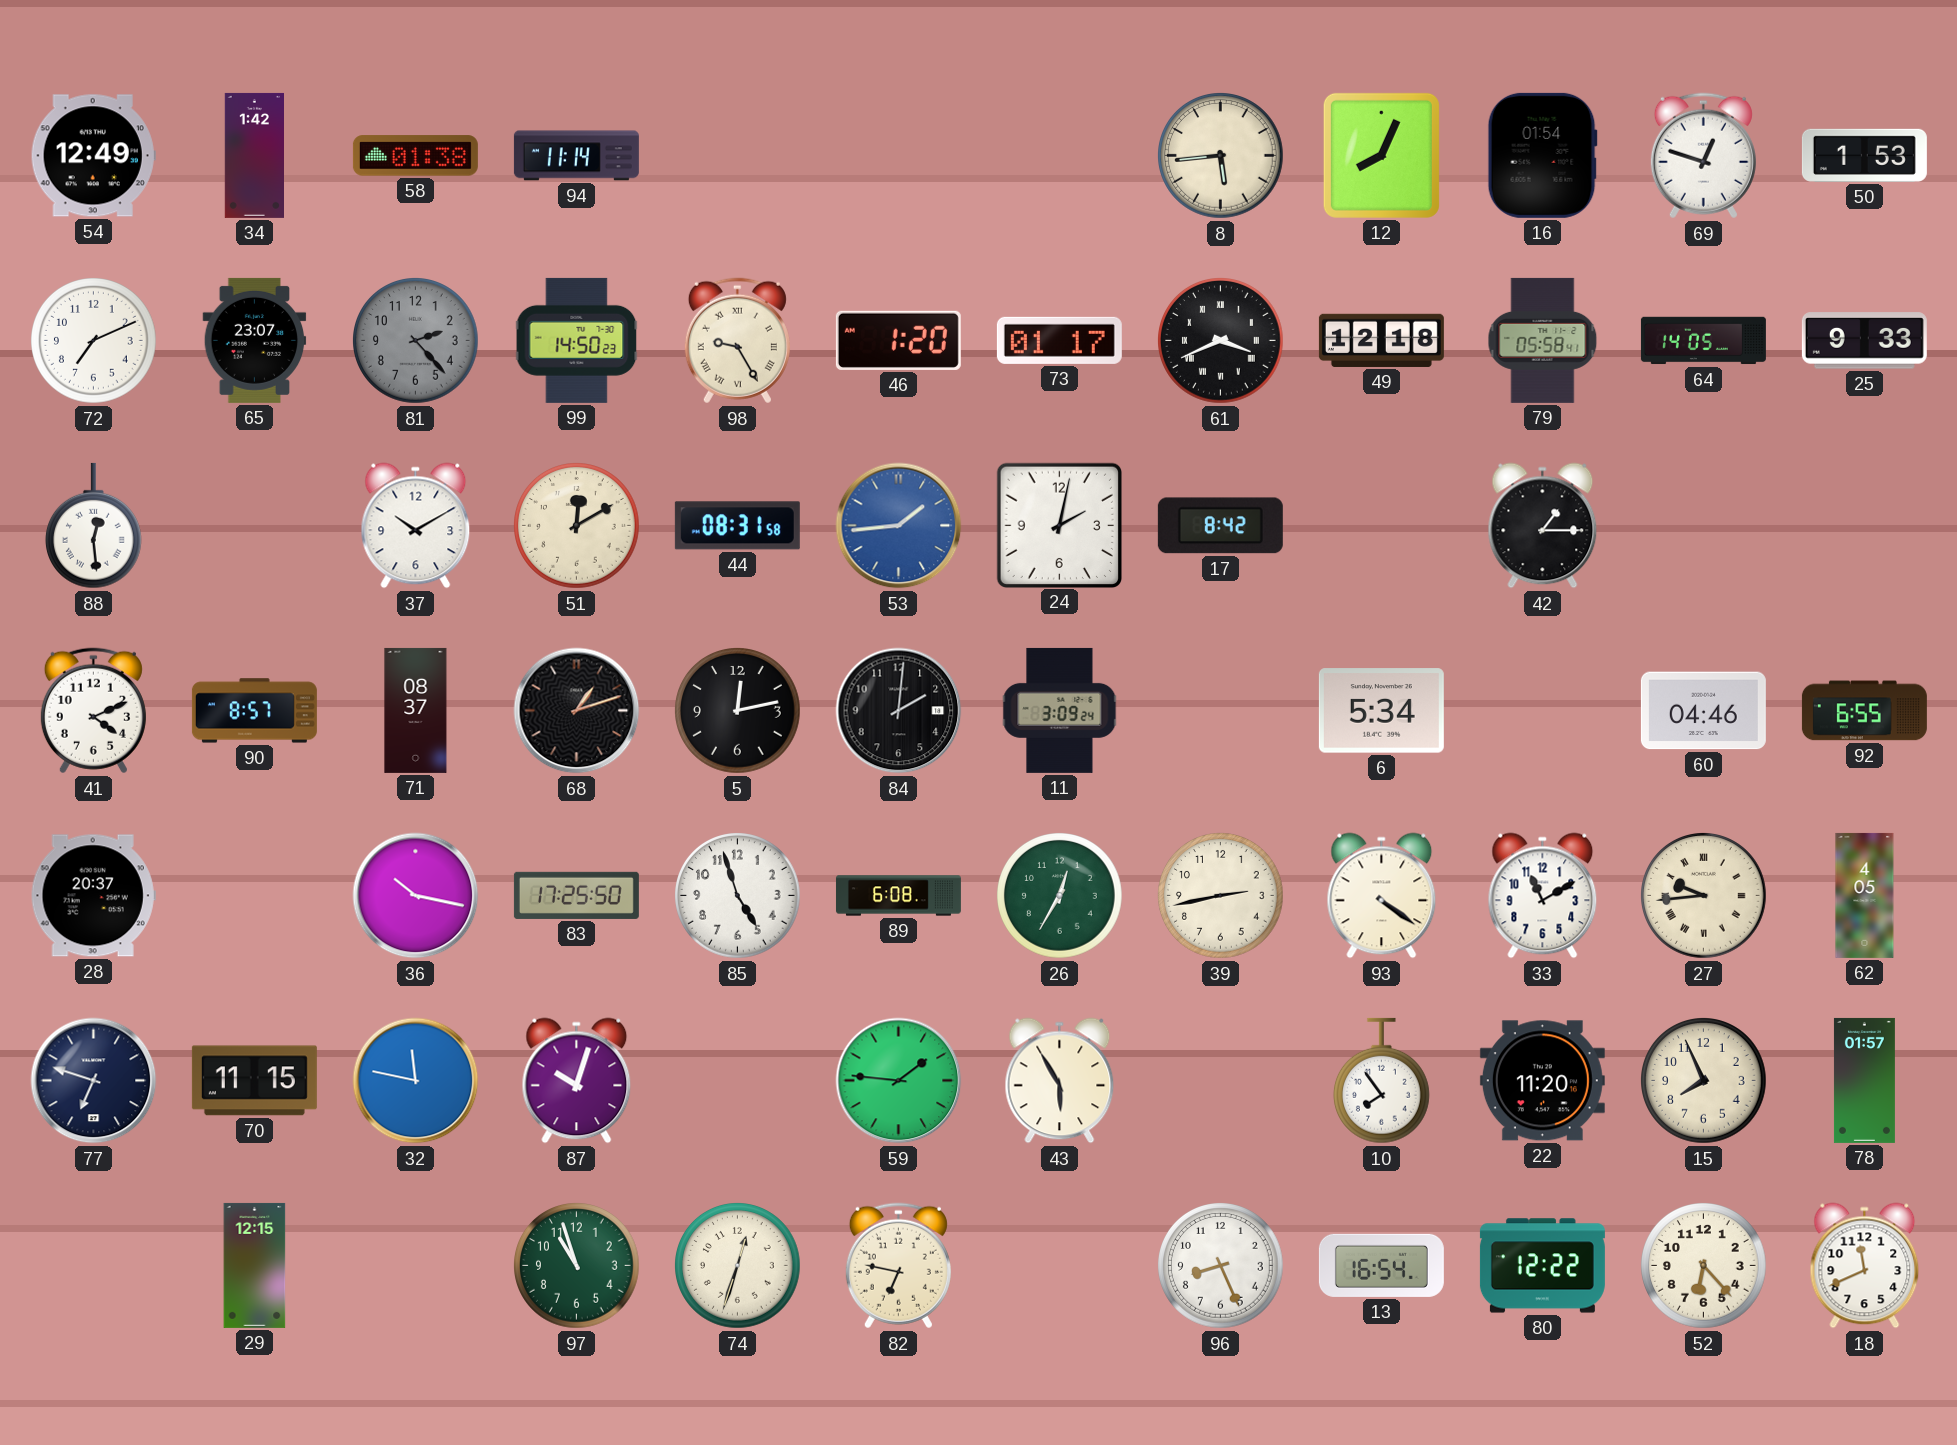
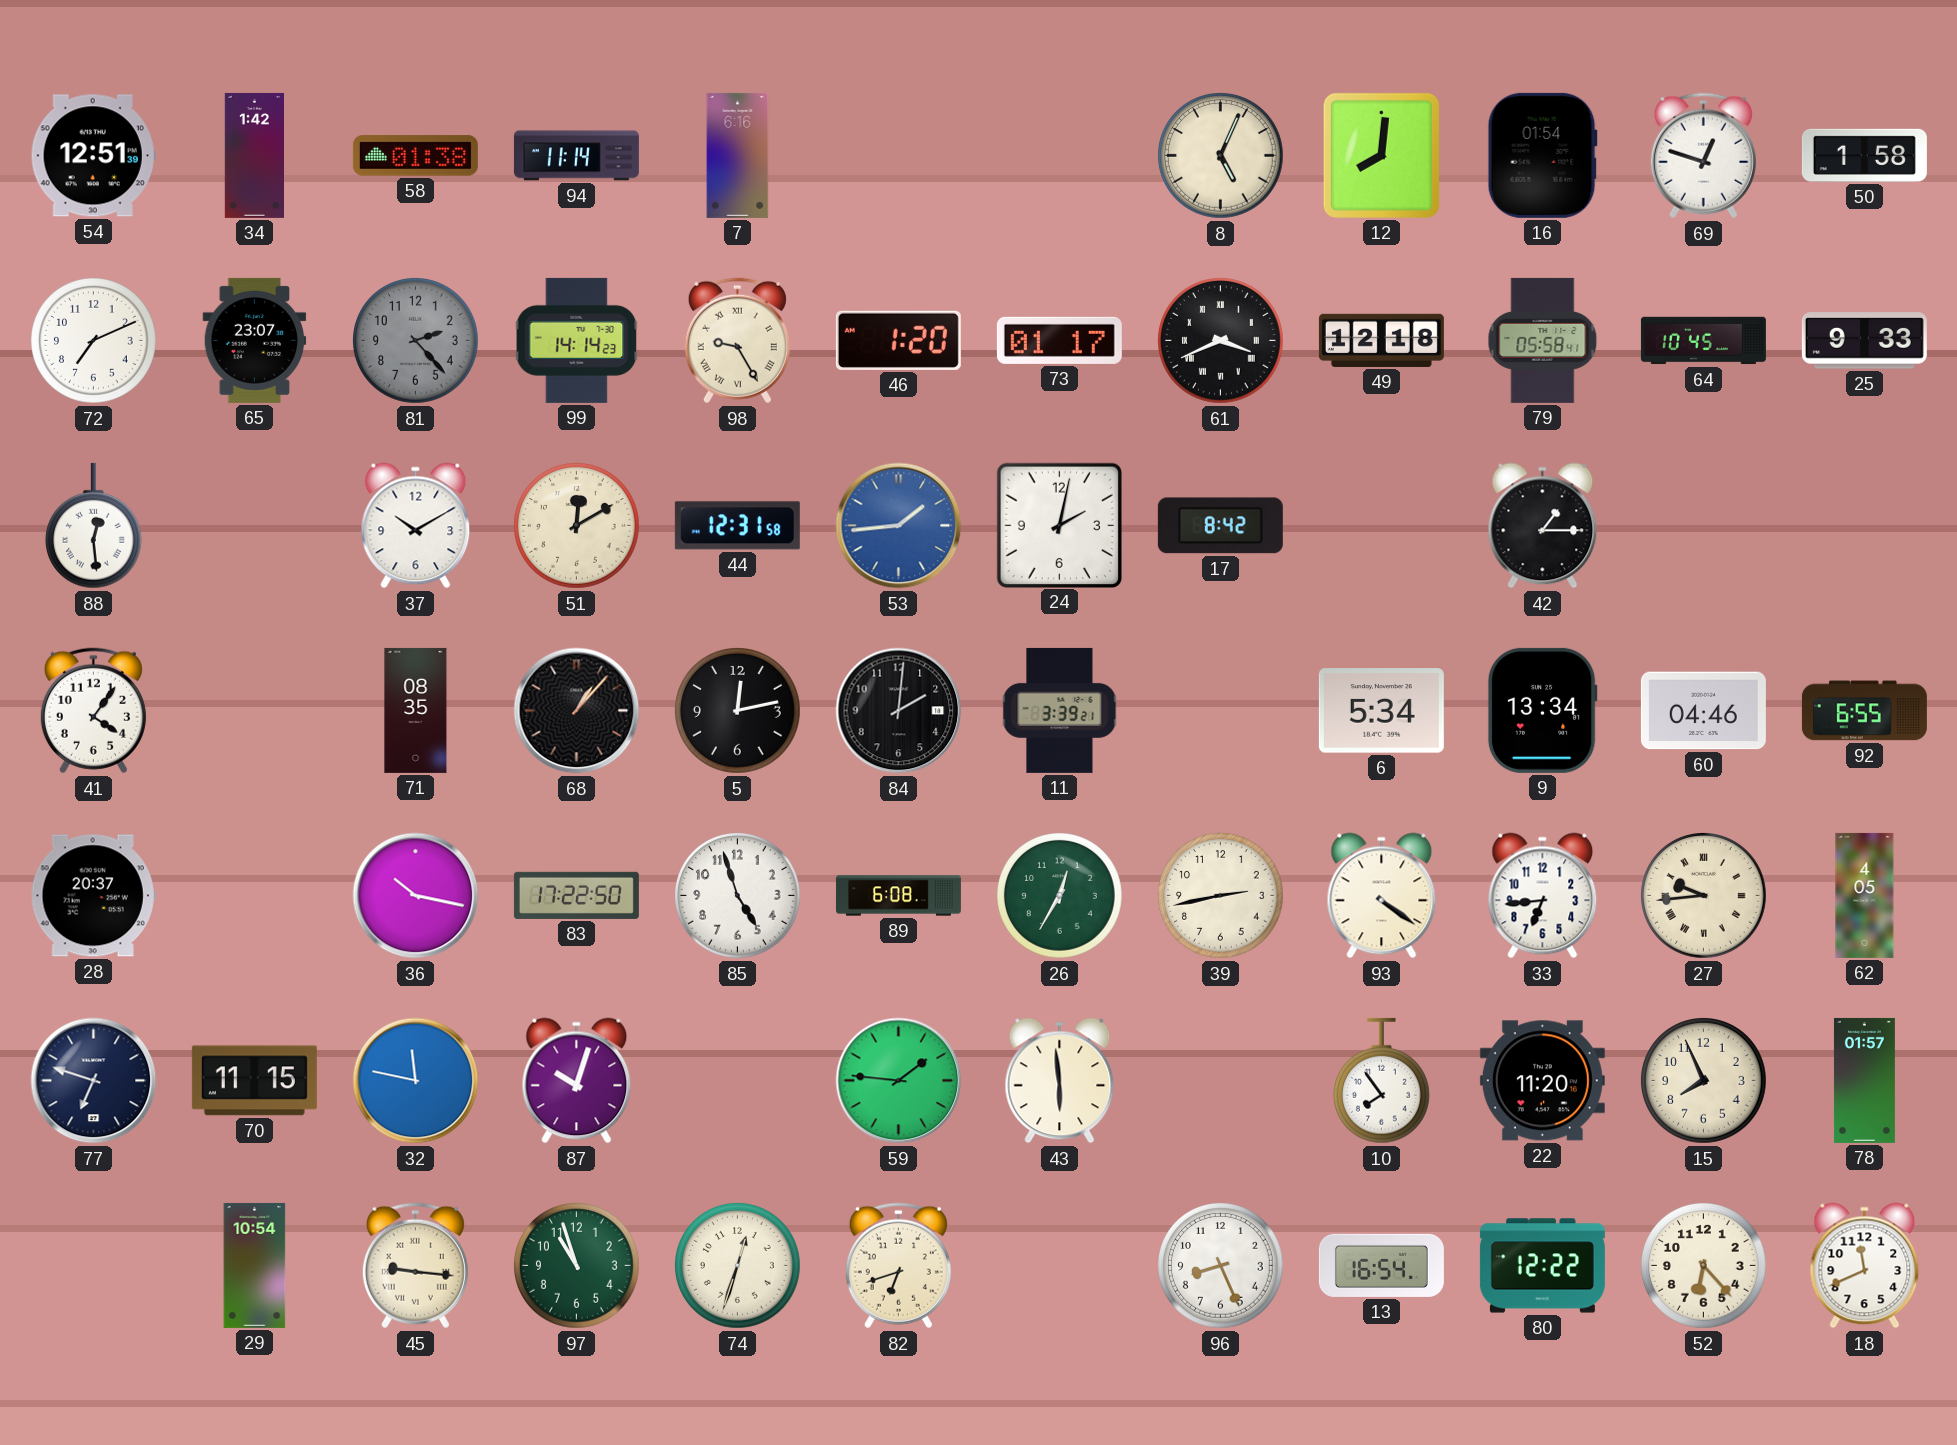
54: 12:49 -> 12:51
7: none -> 6:16
8: 5:44 -> 5:04
12: 8:04 -> 8:01
50: 1:53 -> 1:58
99: 14:50 -> 14:14
64: 14:05 -> 10:45
44: 08:31 -> 12:31
41: 4:11 -> 4:06
90: 8:57 -> none
71: 08:37 -> 08:35
68: 1:12 -> 1:07
11: 3:09 -> 3:39
9: none -> 13:34
83: 17:25 -> 17:22
33: 11:10 -> 6:44
43: 5:55 -> 5:59
29: 12:15 -> 10:54
45: none -> 9:16
82: 6:47 -> 6:42
